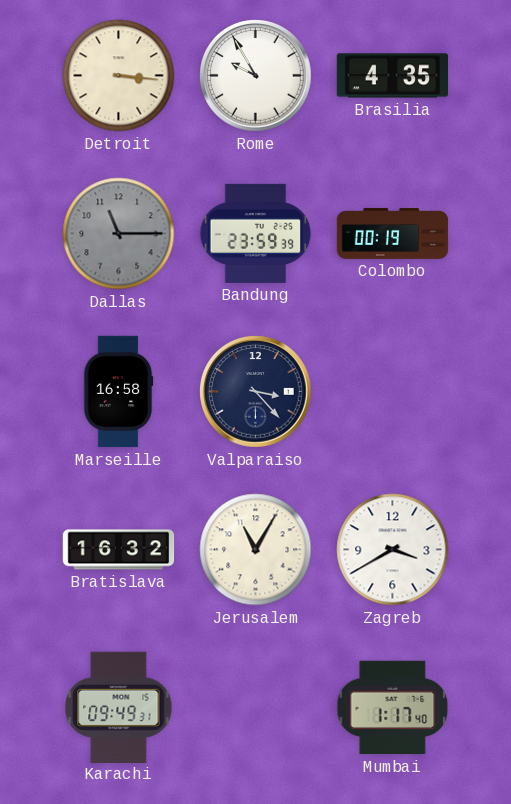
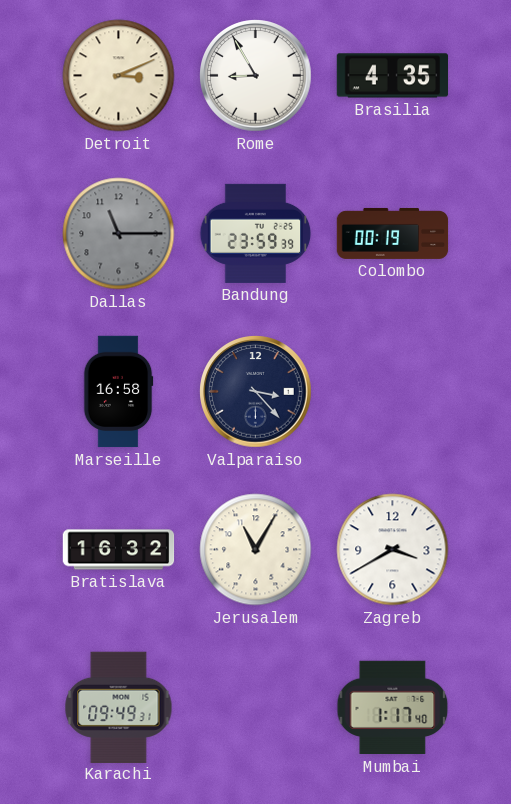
Detroit: 3:16 -> 3:11
Rome: 9:55 -> 8:55
